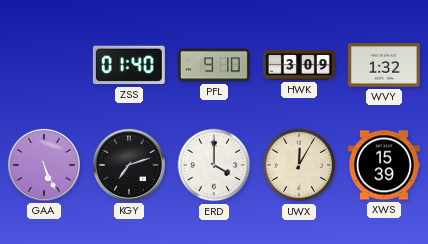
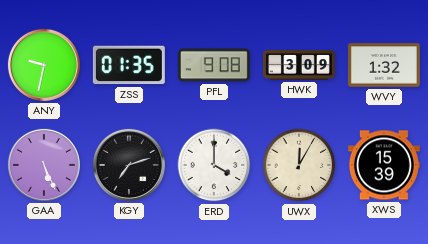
ANY: none -> 9:32
ZSS: 01:40 -> 01:35
PFL: 9:10 -> 9:08
